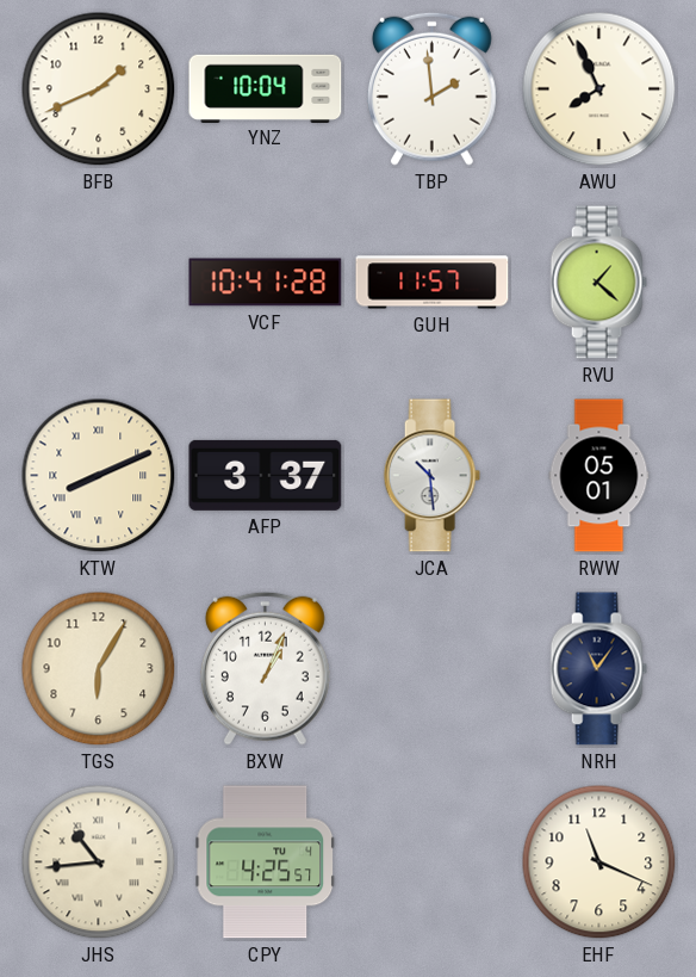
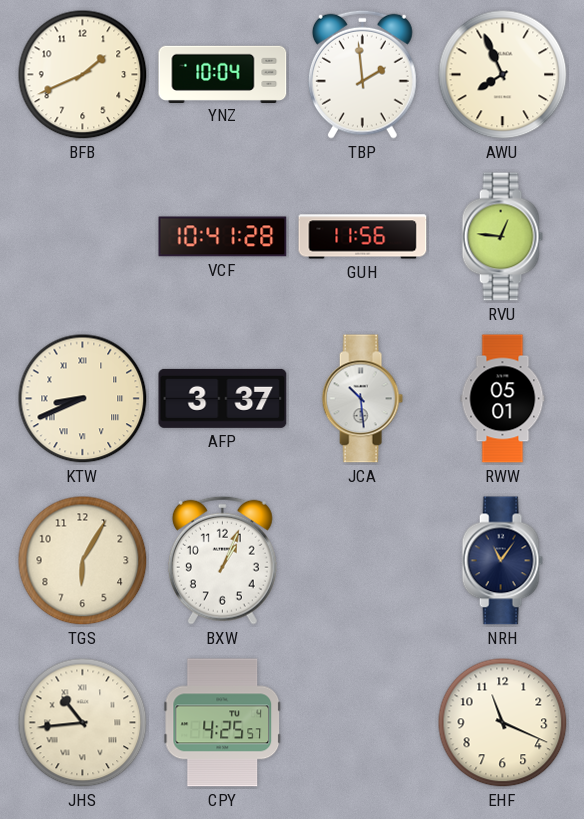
GUH: 11:57 -> 11:56
RVU: 1:22 -> 12:46
KTW: 8:11 -> 8:41
